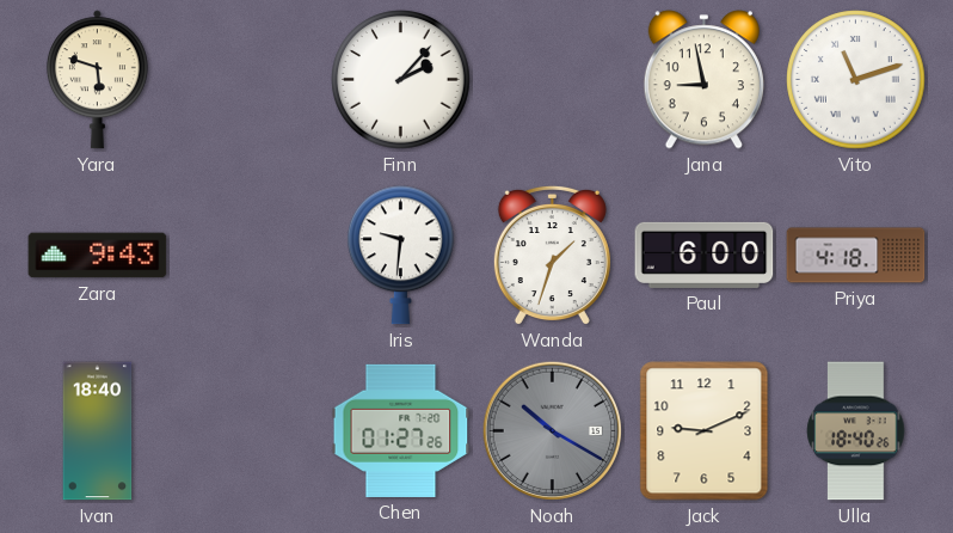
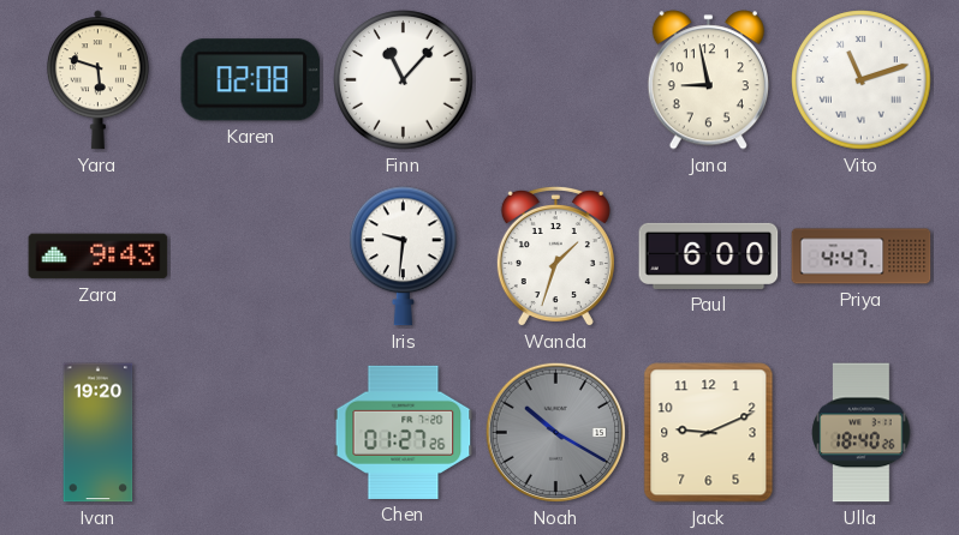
Karen: none -> 02:08
Finn: 2:07 -> 11:07
Priya: 4:18 -> 4:47
Ivan: 18:40 -> 19:20
